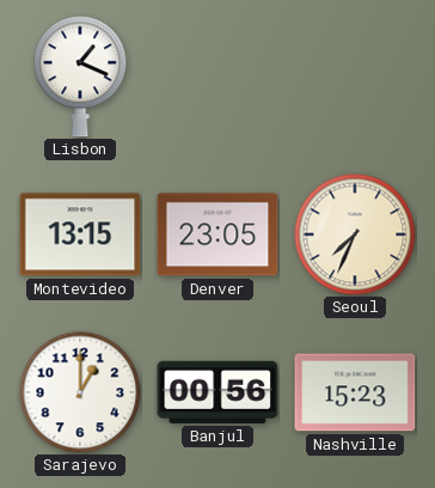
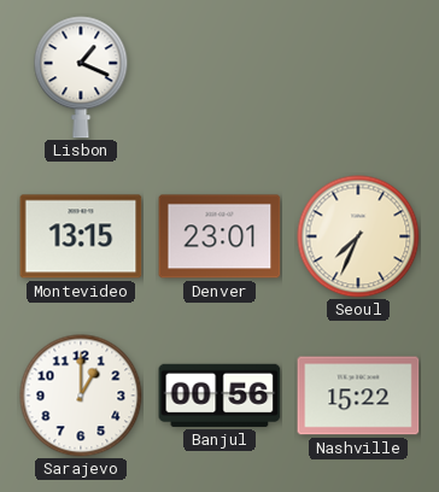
Denver: 23:05 -> 23:01
Nashville: 15:23 -> 15:22
